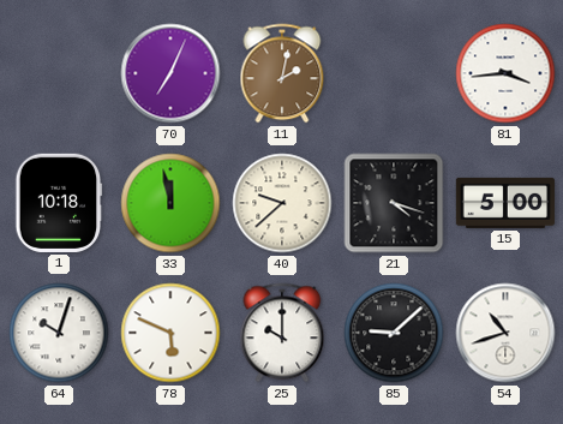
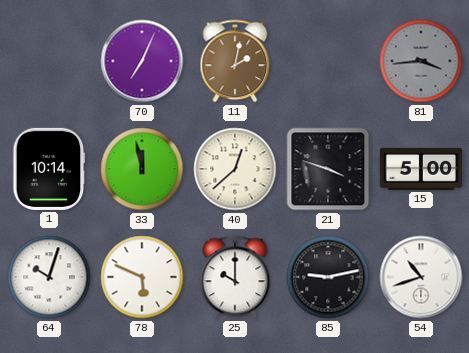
81 dial: white -> grey
1: 10:18 -> 10:14
40: 9:38 -> 12:38
21: 4:18 -> 3:48
85: 9:08 -> 9:13
